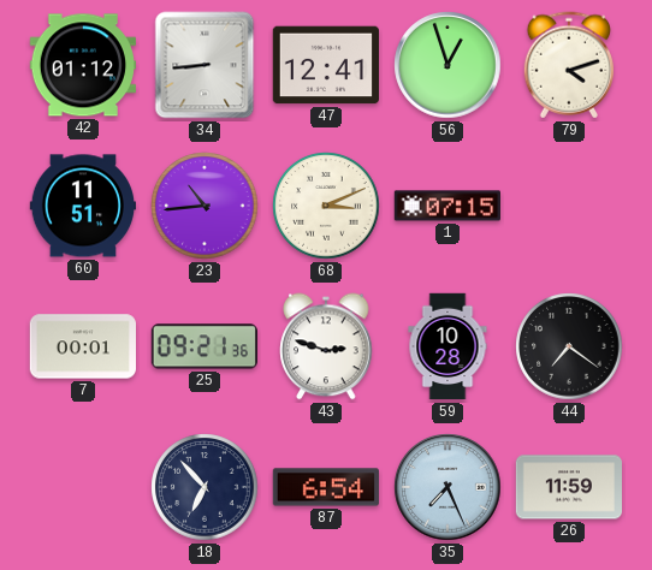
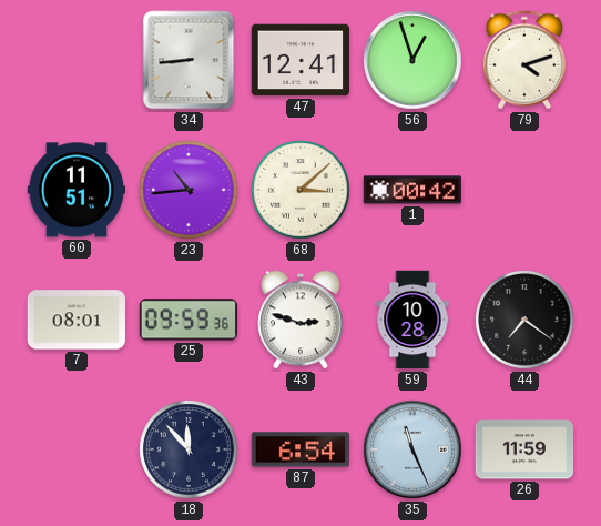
42: 01:12 -> none
68: 3:11 -> 3:08
1: 07:15 -> 00:42
7: 00:01 -> 08:01
25: 09:21 -> 09:59
18: 6:53 -> 11:53
35: 7:26 -> 11:26
